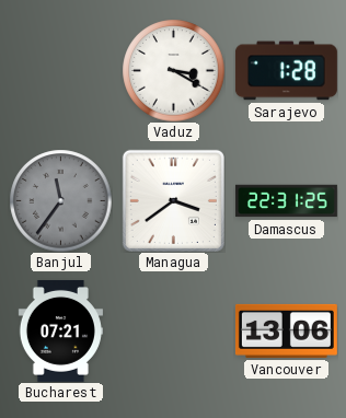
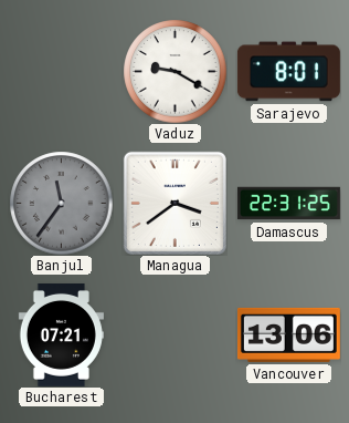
Vaduz: 3:20 -> 9:20
Sarajevo: 1:28 -> 8:01
